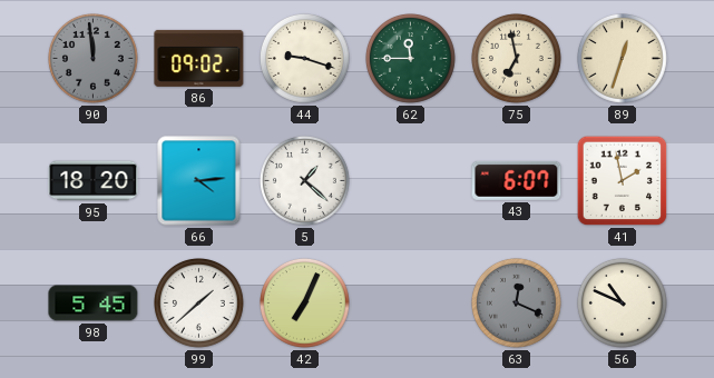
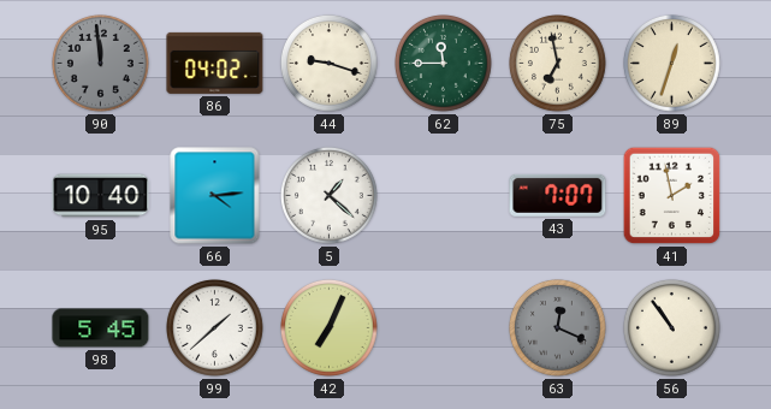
86: 09:02 -> 04:02
95: 18:20 -> 10:40
43: 6:07 -> 7:07
56: 10:49 -> 10:54
